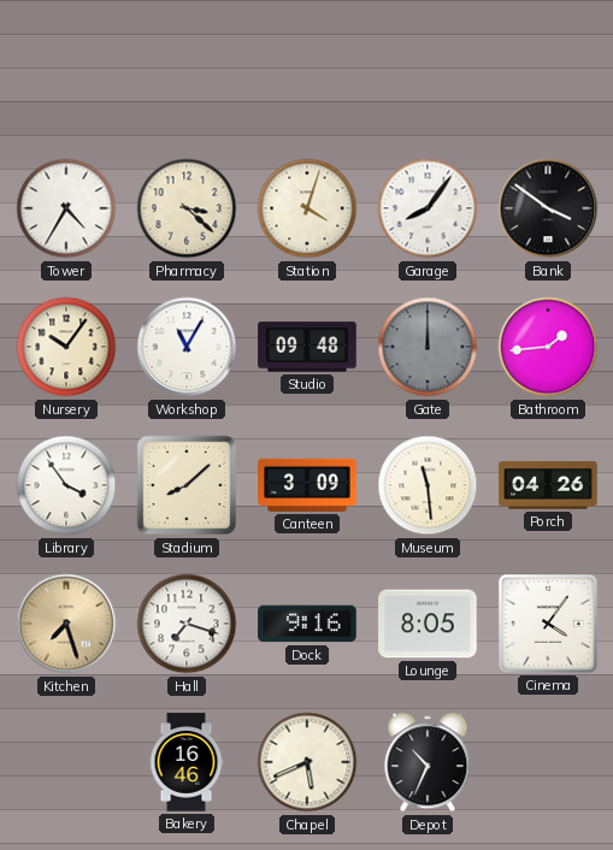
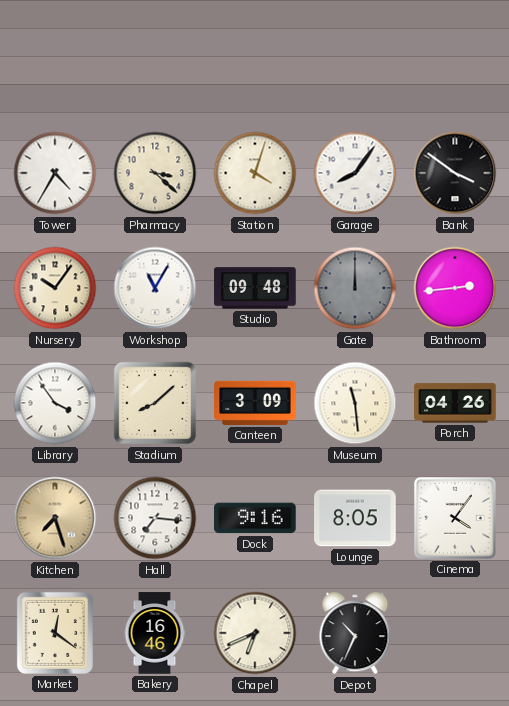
Bathroom: 1:44 -> 2:44
Hall: 7:18 -> 7:16
Market: none -> 12:21
Chapel: 5:41 -> 6:41
